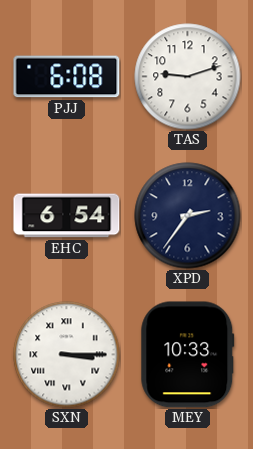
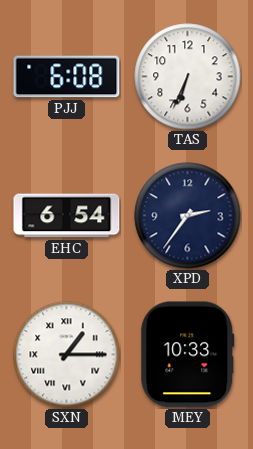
TAS: 9:12 -> 6:34
SXN: 3:15 -> 1:15
